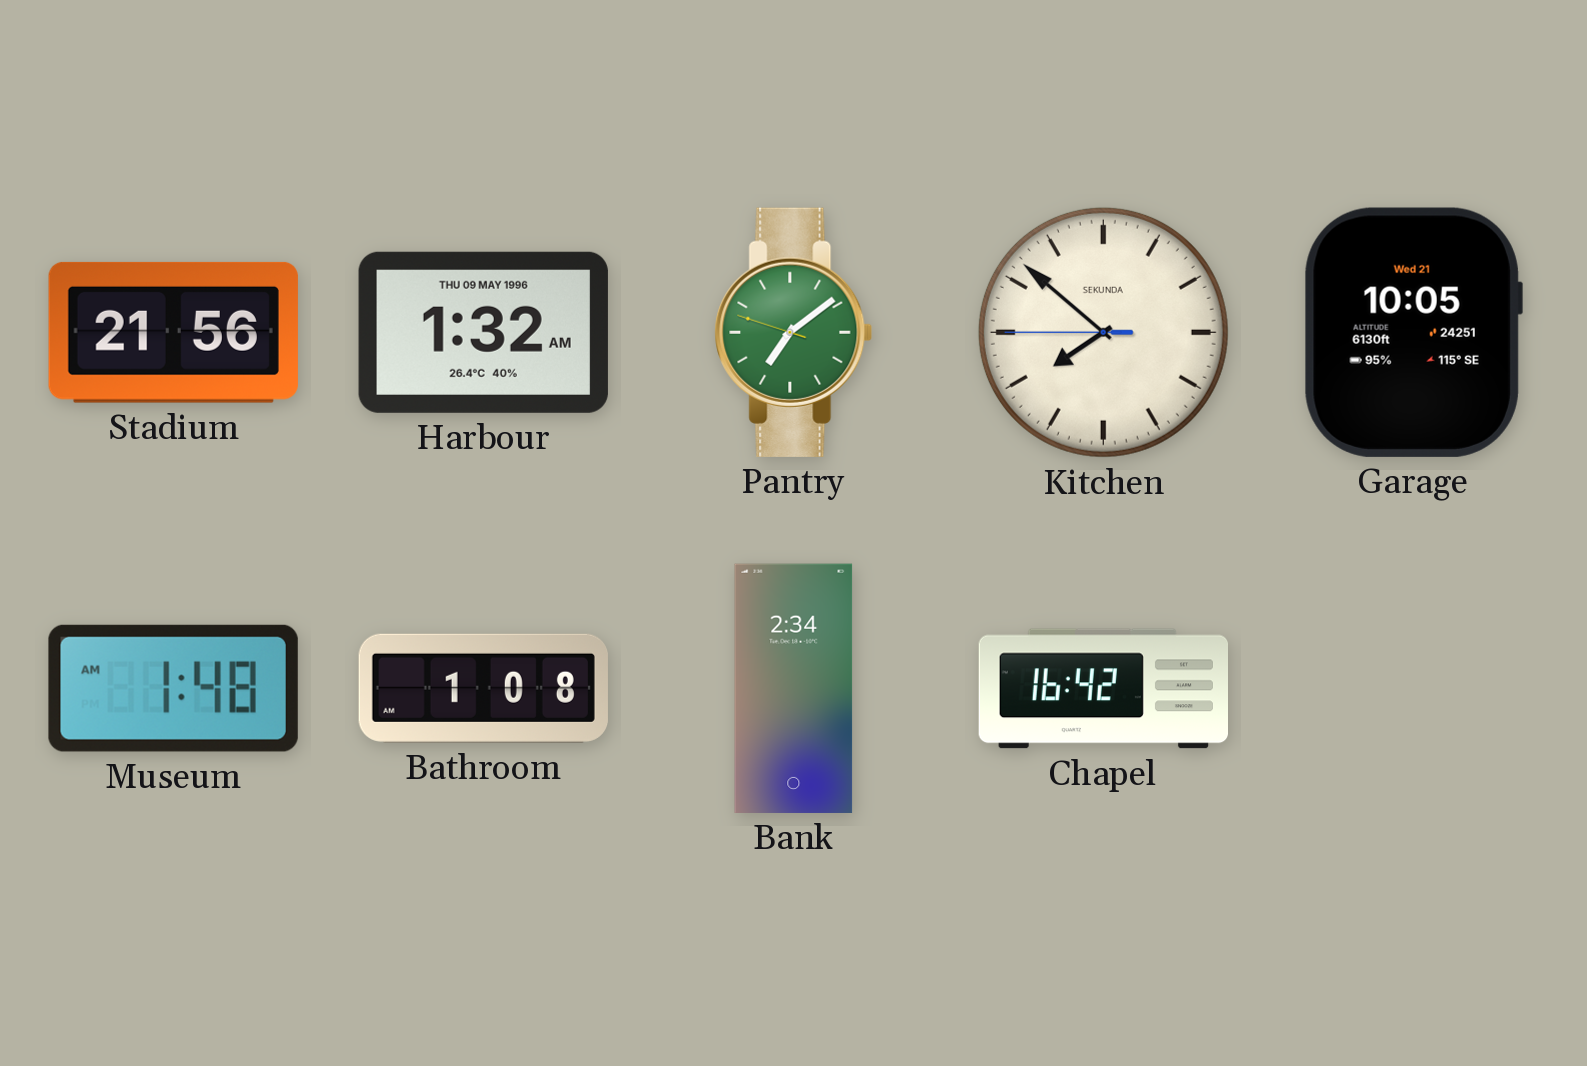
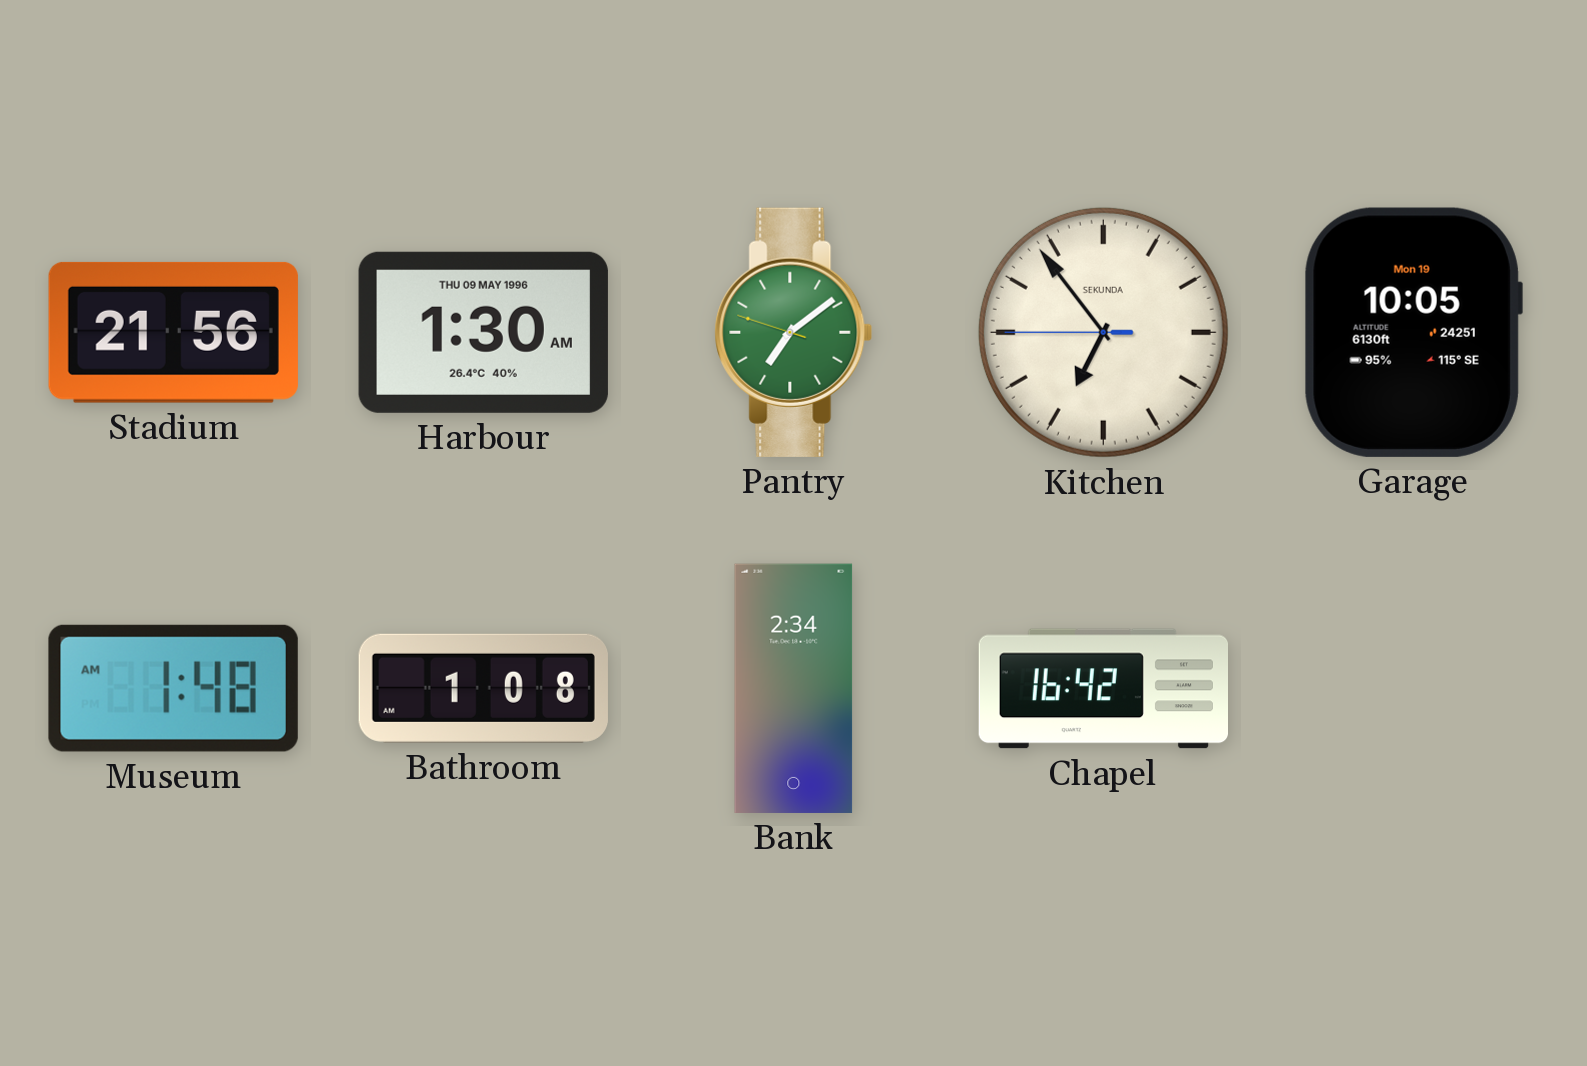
Harbour: 1:32 -> 1:30
Kitchen: 7:51 -> 6:53
Garage date: Wed 21 -> Mon 19
